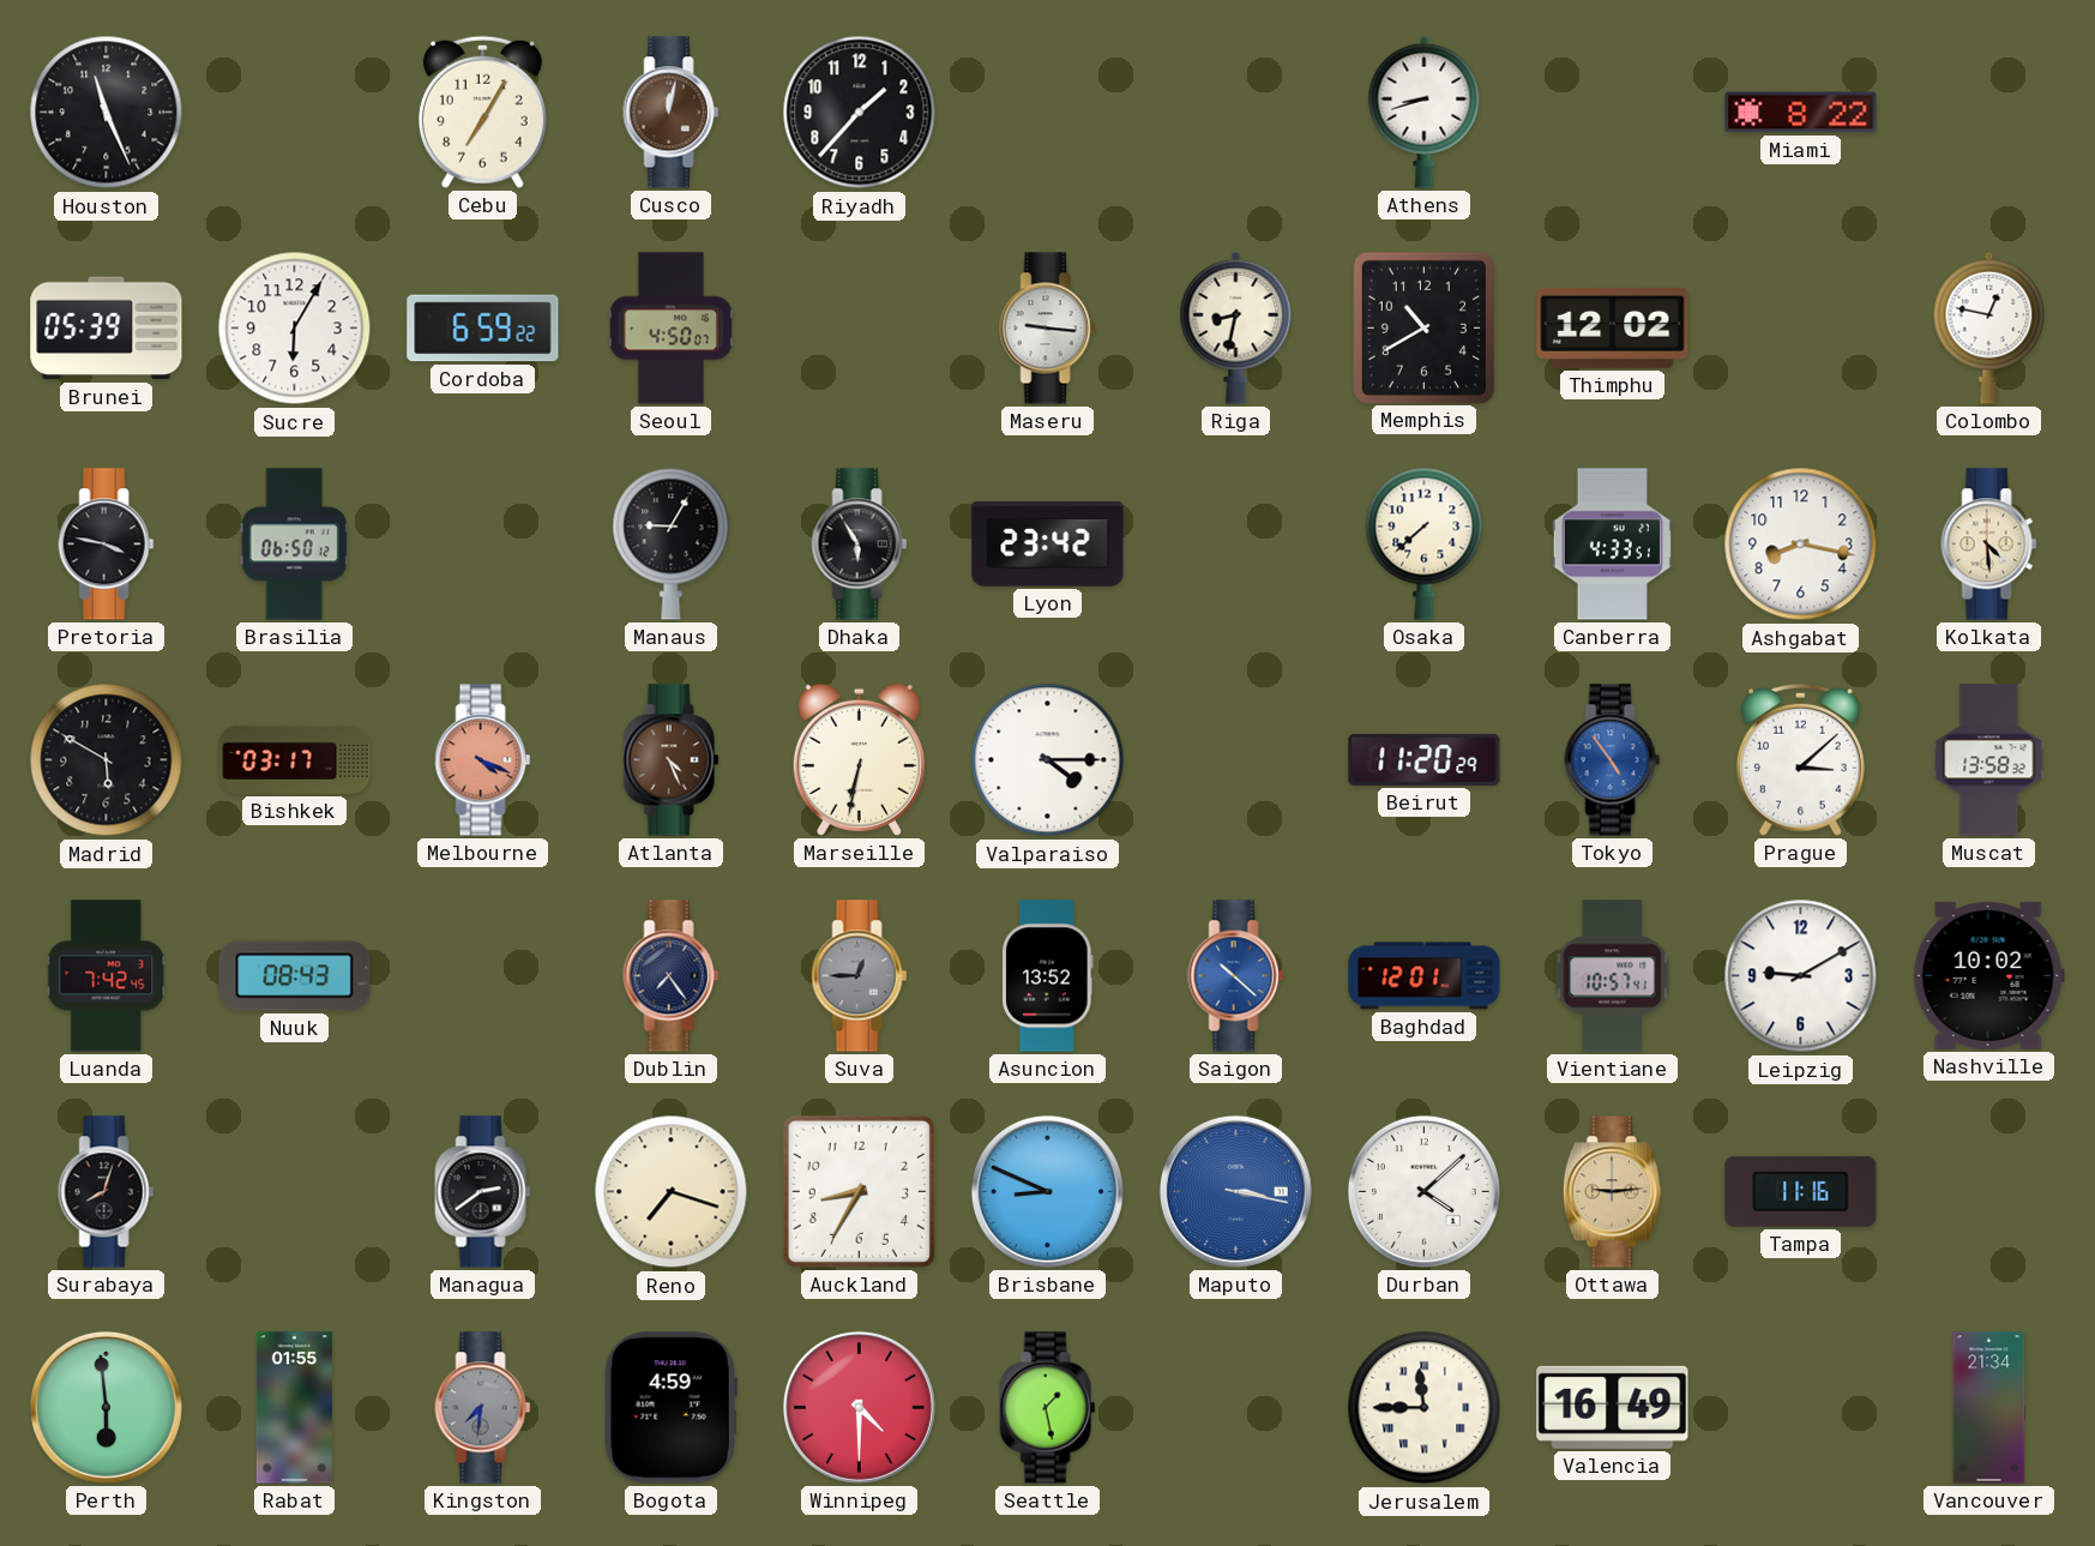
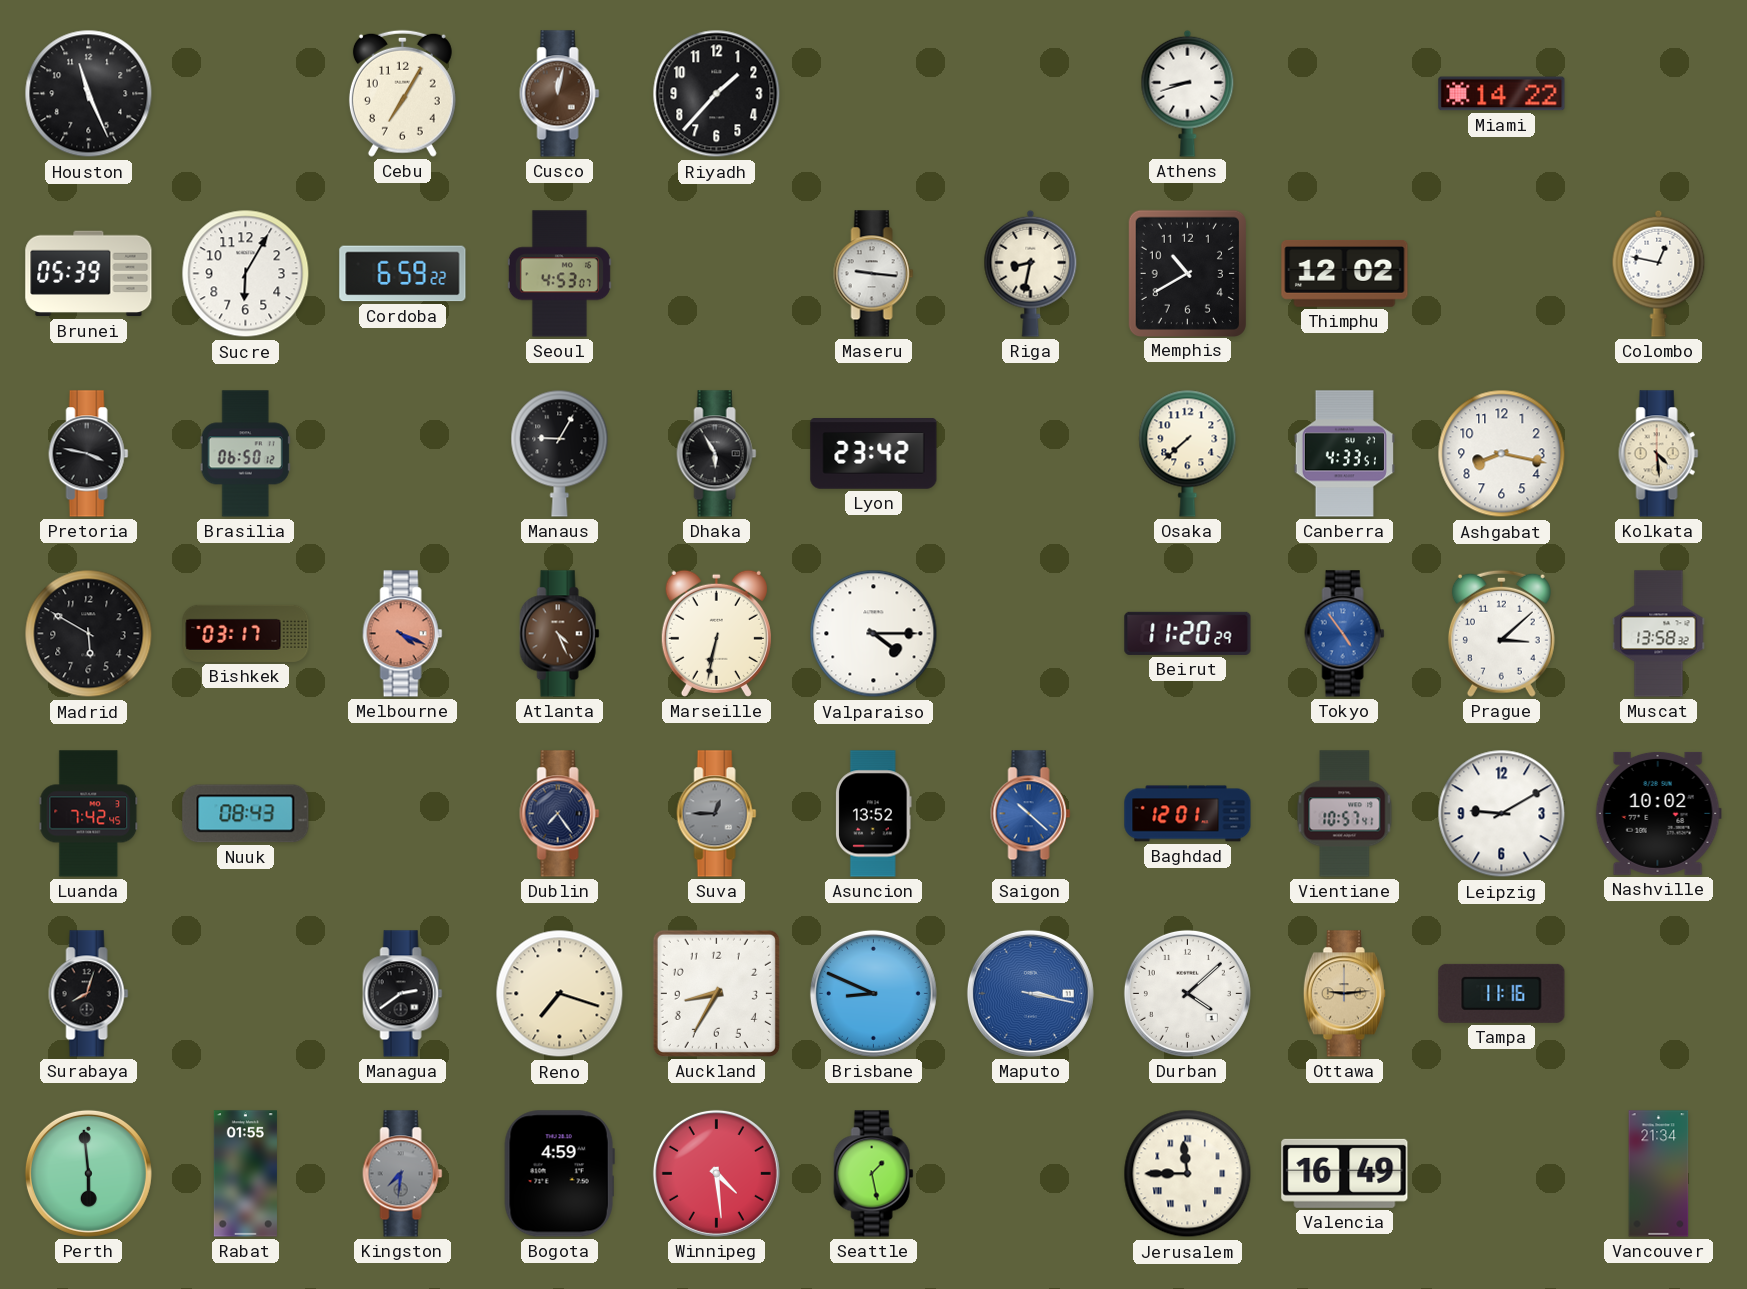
Miami: 8:22 -> 14:22
Seoul: 4:50 -> 4:53
Winnipeg: 4:30 -> 4:29
